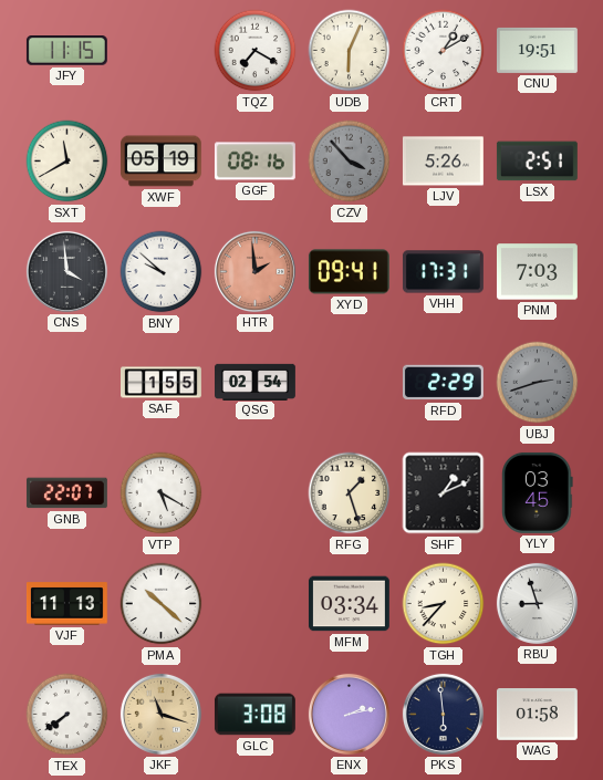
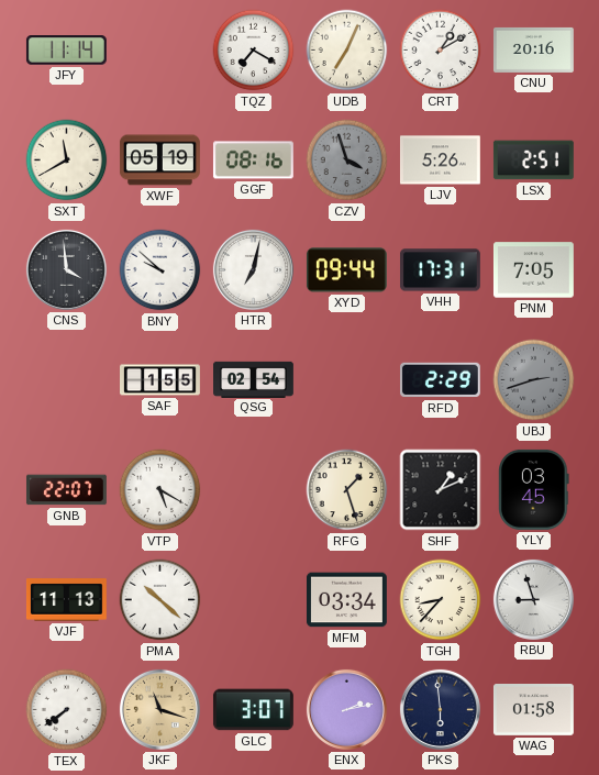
JFY: 11:15 -> 11:14
UDB: 6:04 -> 7:04
CNU: 19:51 -> 20:16
CZV: 3:53 -> 3:57
HTR: 1:59 -> 7:02
HTR dial: salmon -> white
XYD: 09:41 -> 09:44
PNM: 7:03 -> 7:05
GLC: 3:08 -> 3:07
